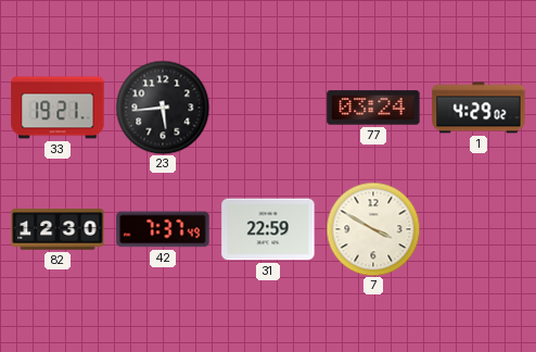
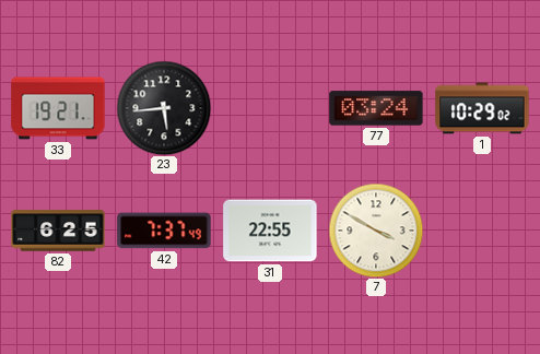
1: 4:29 -> 10:29
82: 12:30 -> 6:25
31: 22:59 -> 22:55
